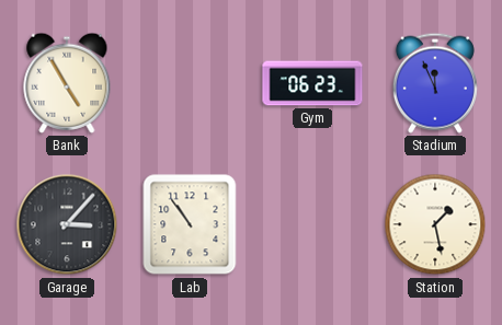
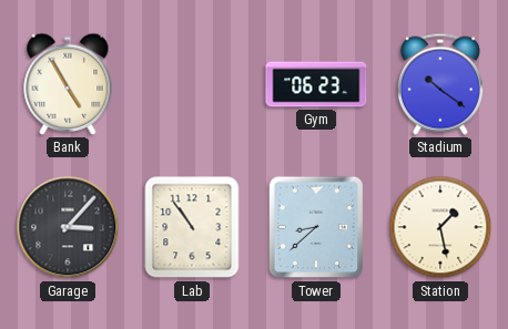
Stadium: 11:56 -> 10:21
Tower: none -> 8:38
